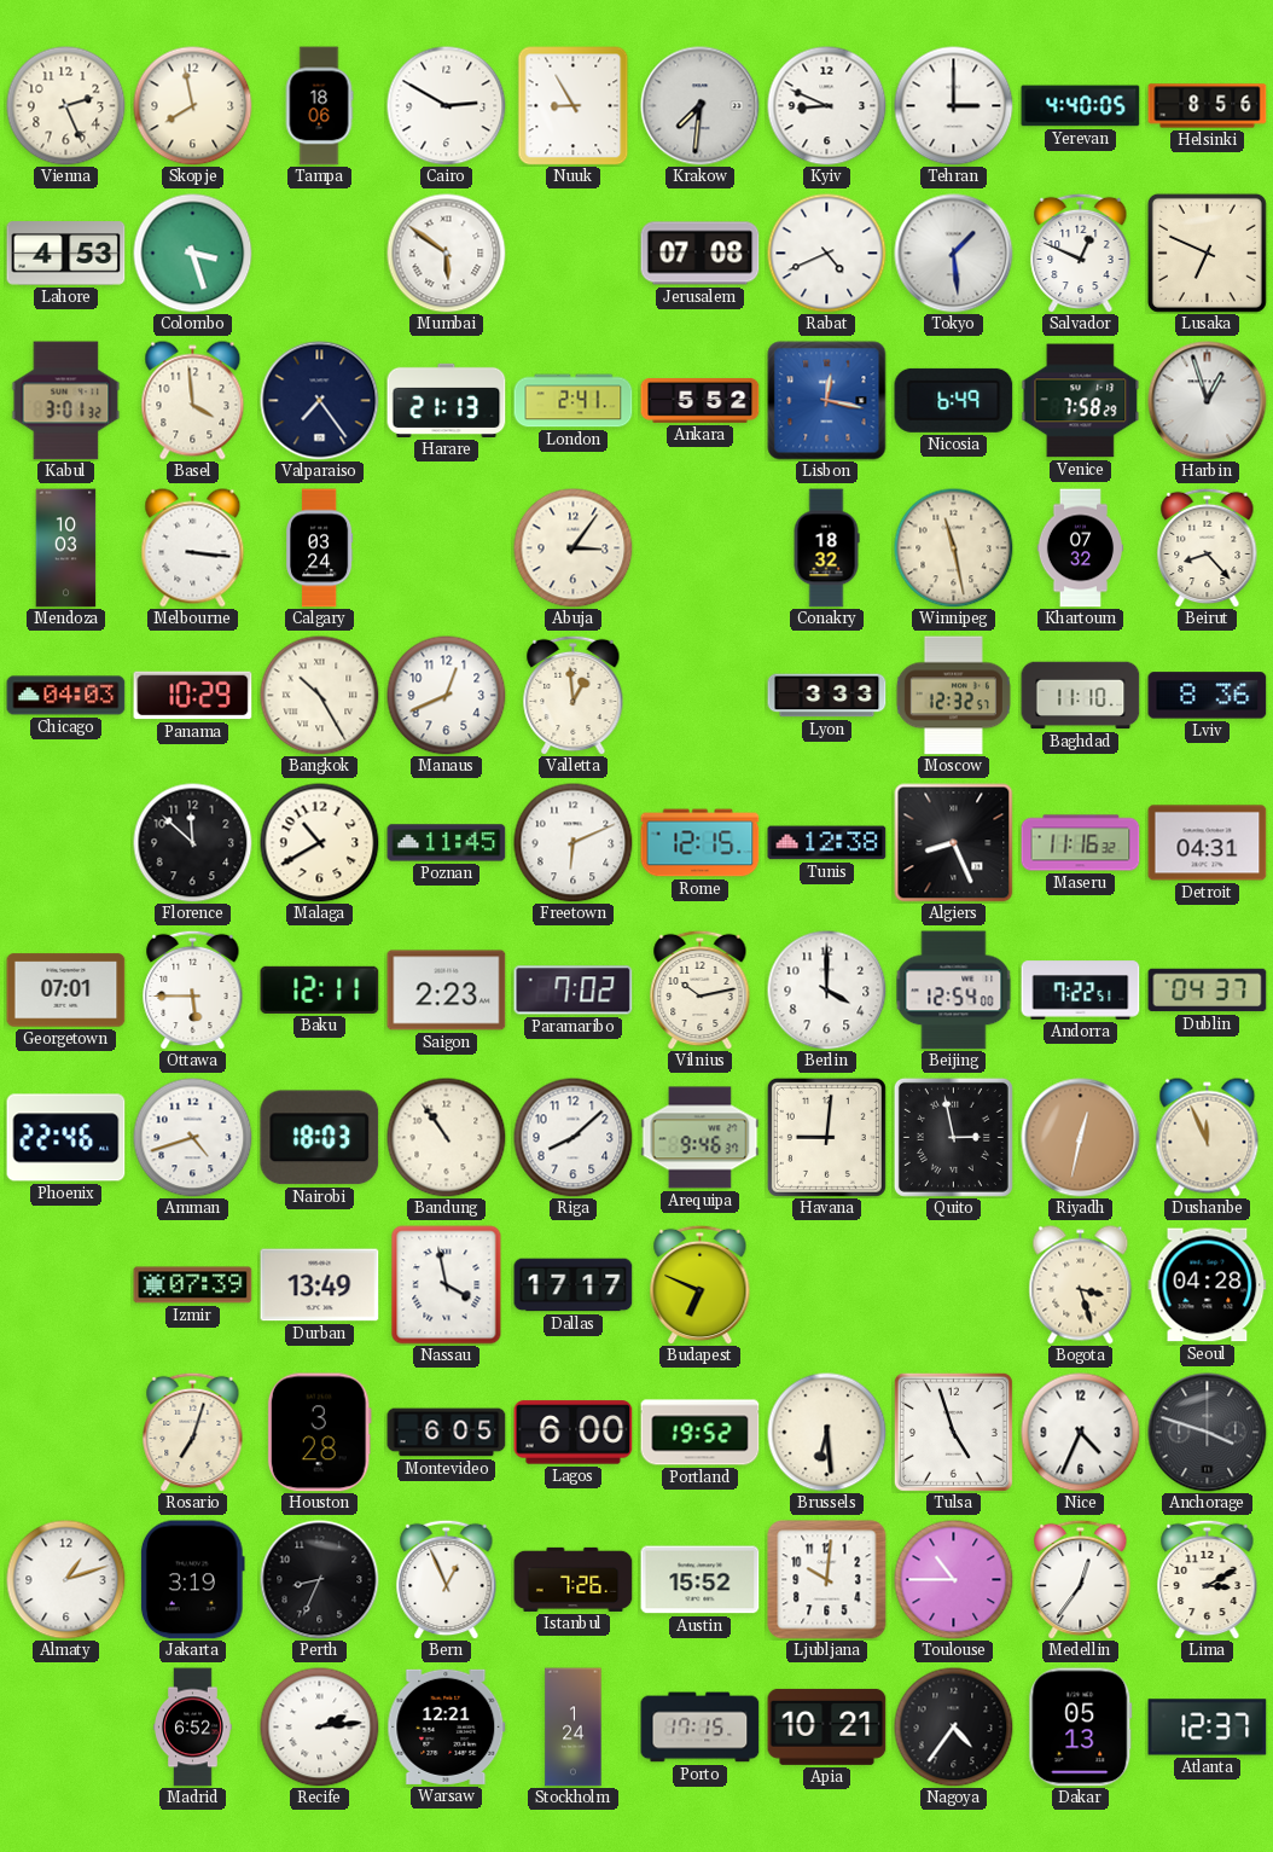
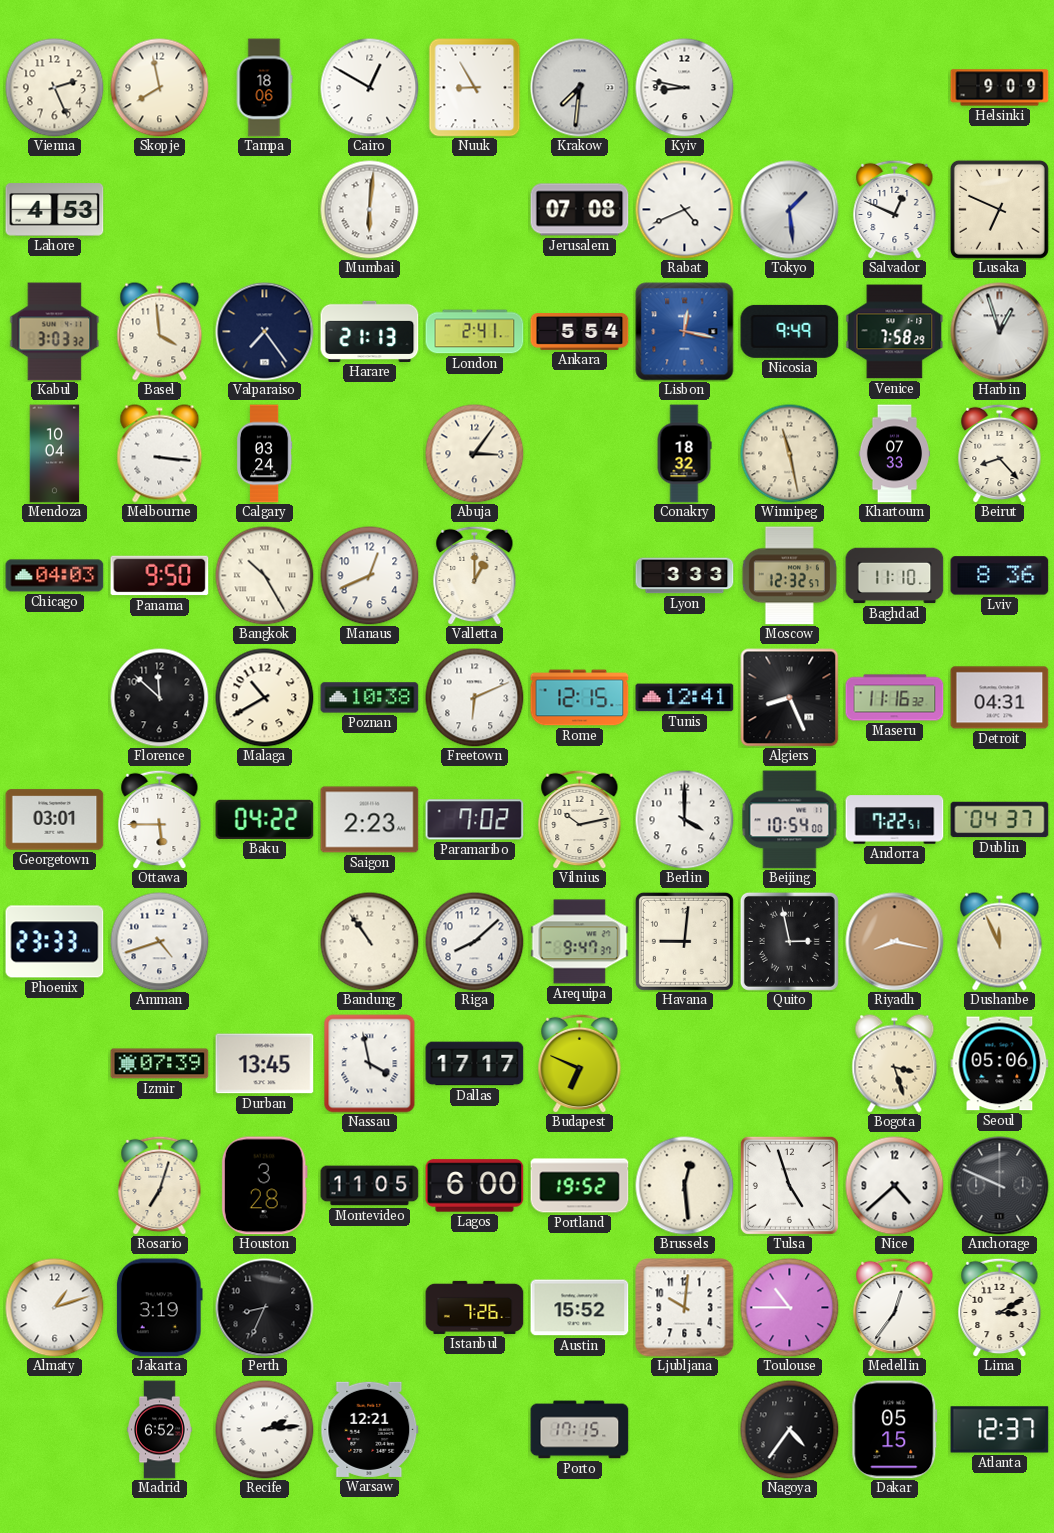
Cairo: 2:50 -> 12:50
Kyiv: 8:49 -> 8:47
Tehran: 3:00 -> none
Yerevan: 4:40 -> none
Helsinki: 8:56 -> 9:09
Colombo: 3:27 -> none
Mumbai: 5:51 -> 6:01
Kabul: 3:01 -> 3:03
Ankara: 5:52 -> 5:54
Nicosia: 6:49 -> 9:49
Mendoza: 10:03 -> 10:04
Khartoum: 07:32 -> 07:33
Panama: 10:29 -> 9:50
Valletta: 12:59 -> 1:00
Poznan: 11:45 -> 10:38
Tunis: 12:38 -> 12:41
Georgetown: 07:01 -> 03:01
Baku: 12:11 -> 04:22
Beijing: 12:54 -> 10:54
Phoenix: 22:46 -> 23:33
Nairobi: 18:03 -> none
Arequipa: 9:46 -> 9:47
Riyadh: 12:32 -> 8:17
Durban: 13:49 -> 13:45
Seoul: 04:28 -> 05:06
Montevideo: 6:05 -> 11:05
Brussels: 6:29 -> 12:29
Nice: 4:34 -> 4:38
Anchorage: 3:48 -> 9:49
Bern: 12:56 -> none
Stockholm: 1:24 -> none
Apia: 10:21 -> none
Dakar: 05:13 -> 05:15
